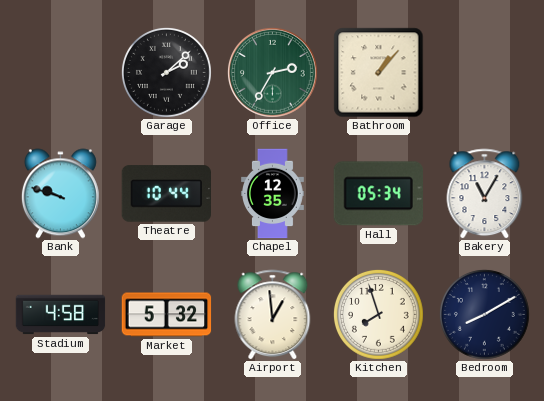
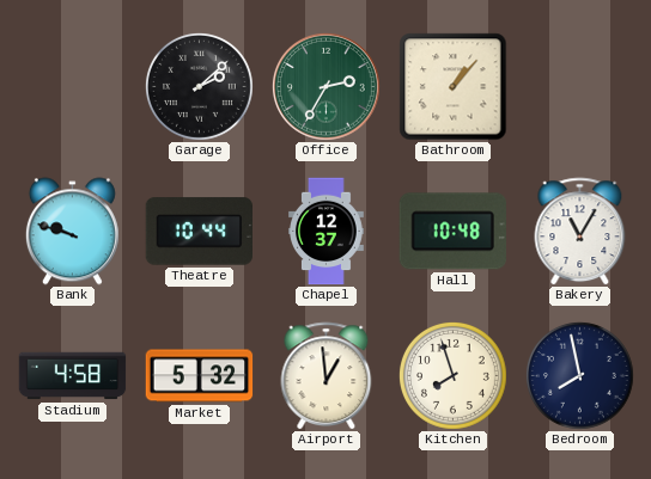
Chapel: 12:35 -> 12:37
Hall: 05:34 -> 10:48
Bedroom: 8:10 -> 7:58
